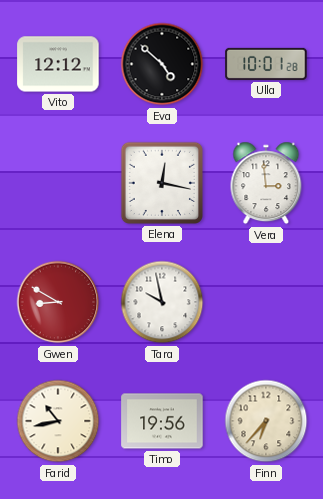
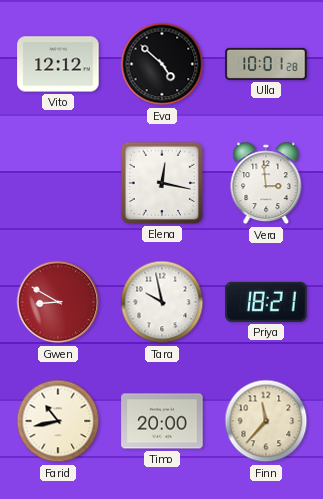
Priya: none -> 18:21
Timo: 19:56 -> 20:00
Finn: 6:37 -> 11:37
